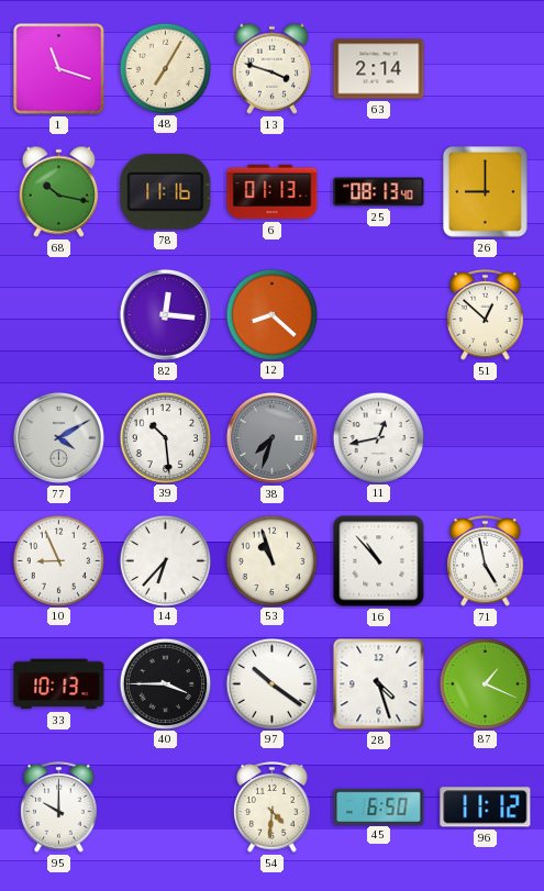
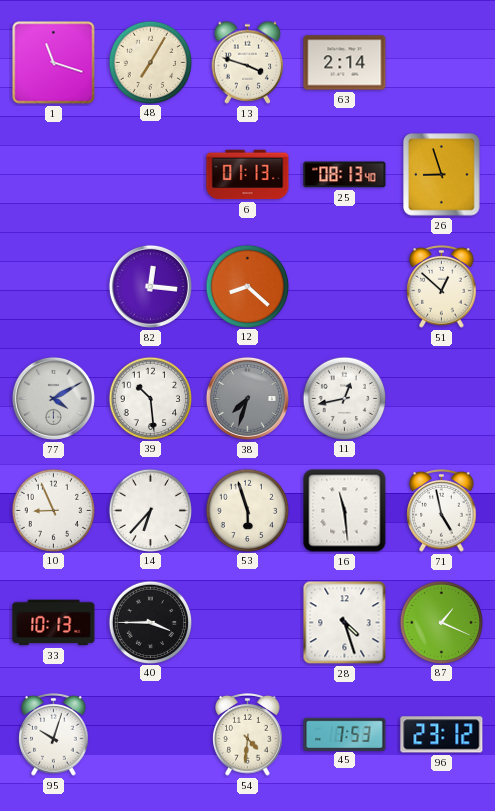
68: 10:17 -> none
78: 11:16 -> none
26: 9:00 -> 8:57
53: 10:57 -> 5:57
16: 10:53 -> 11:29
97: 10:21 -> none
95: 10:00 -> 10:03
45: 6:50 -> 7:53
96: 11:12 -> 23:12
